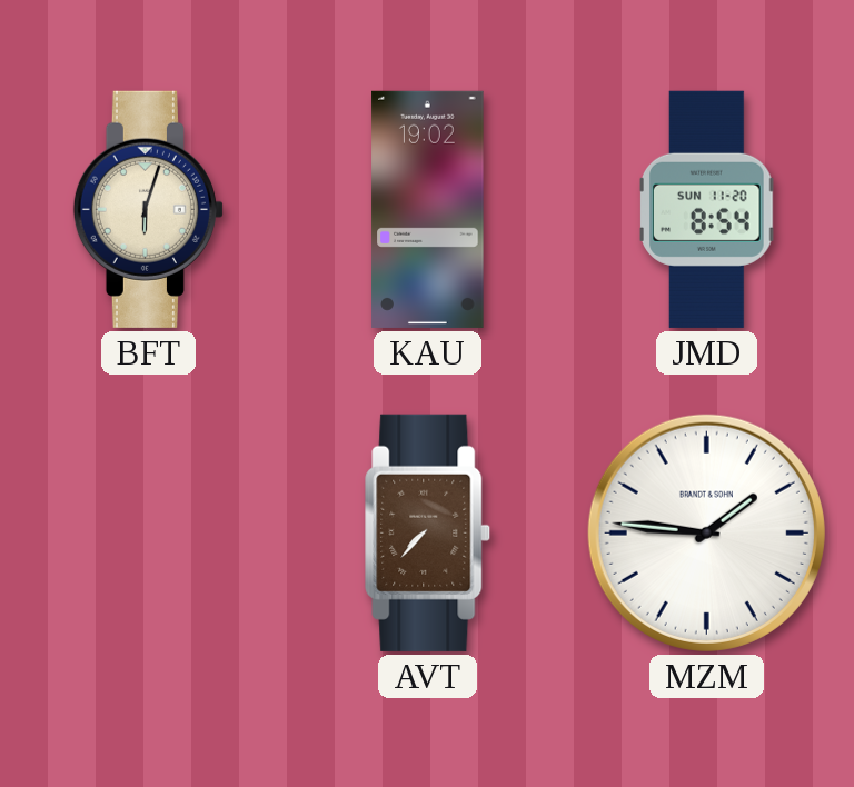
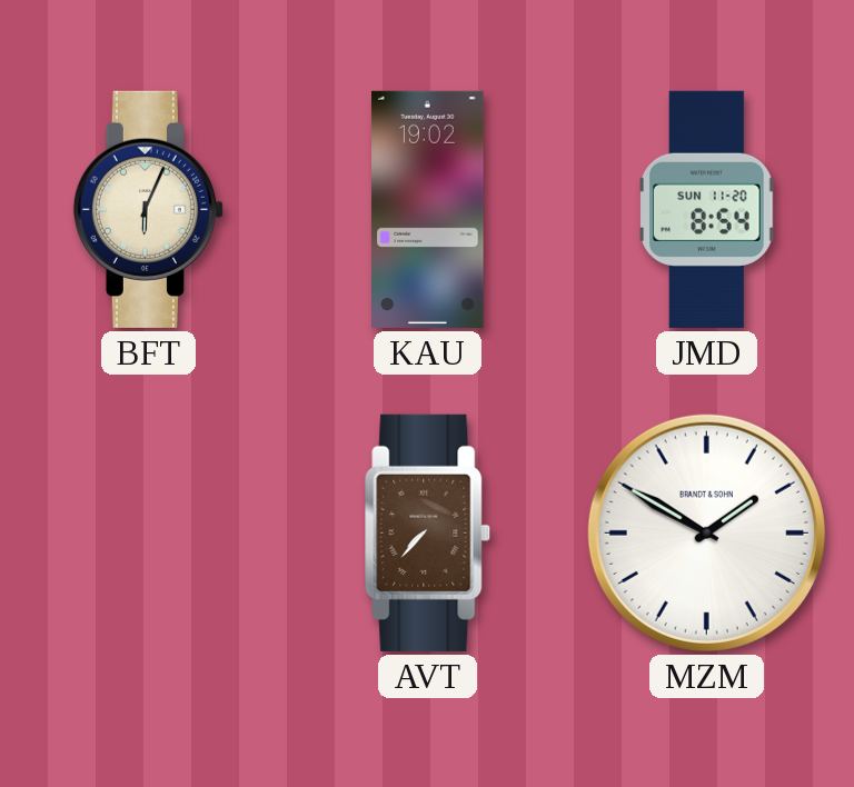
BFT: 6:03 -> 6:04
MZM: 1:46 -> 1:50
